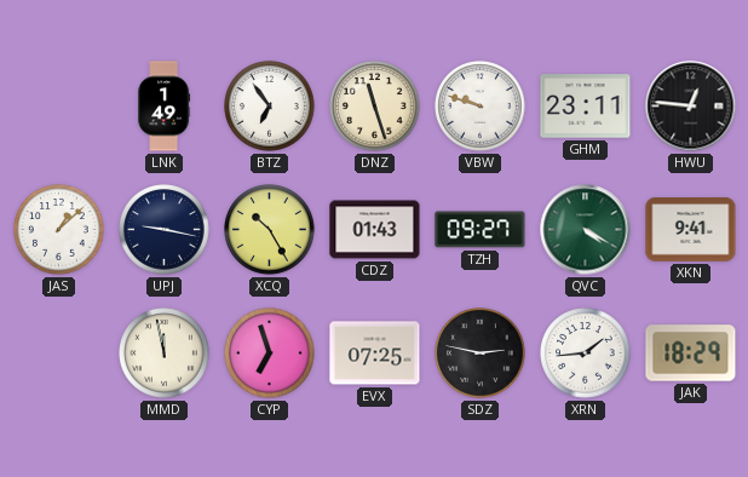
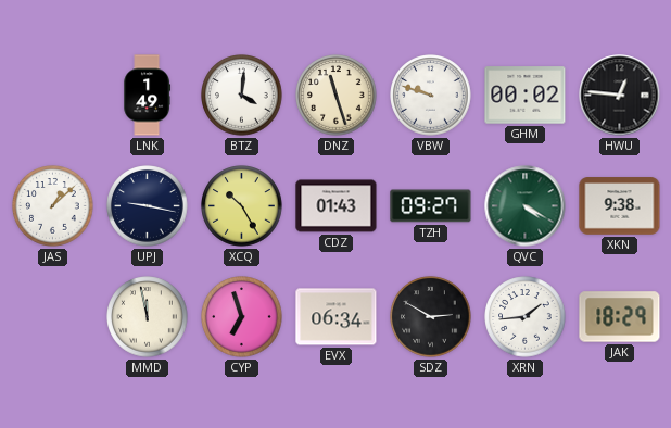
BTZ: 6:54 -> 4:01
GHM: 23:11 -> 00:02
XKN: 9:41 -> 9:38
EVX: 07:25 -> 06:34
SDZ: 2:47 -> 2:50
